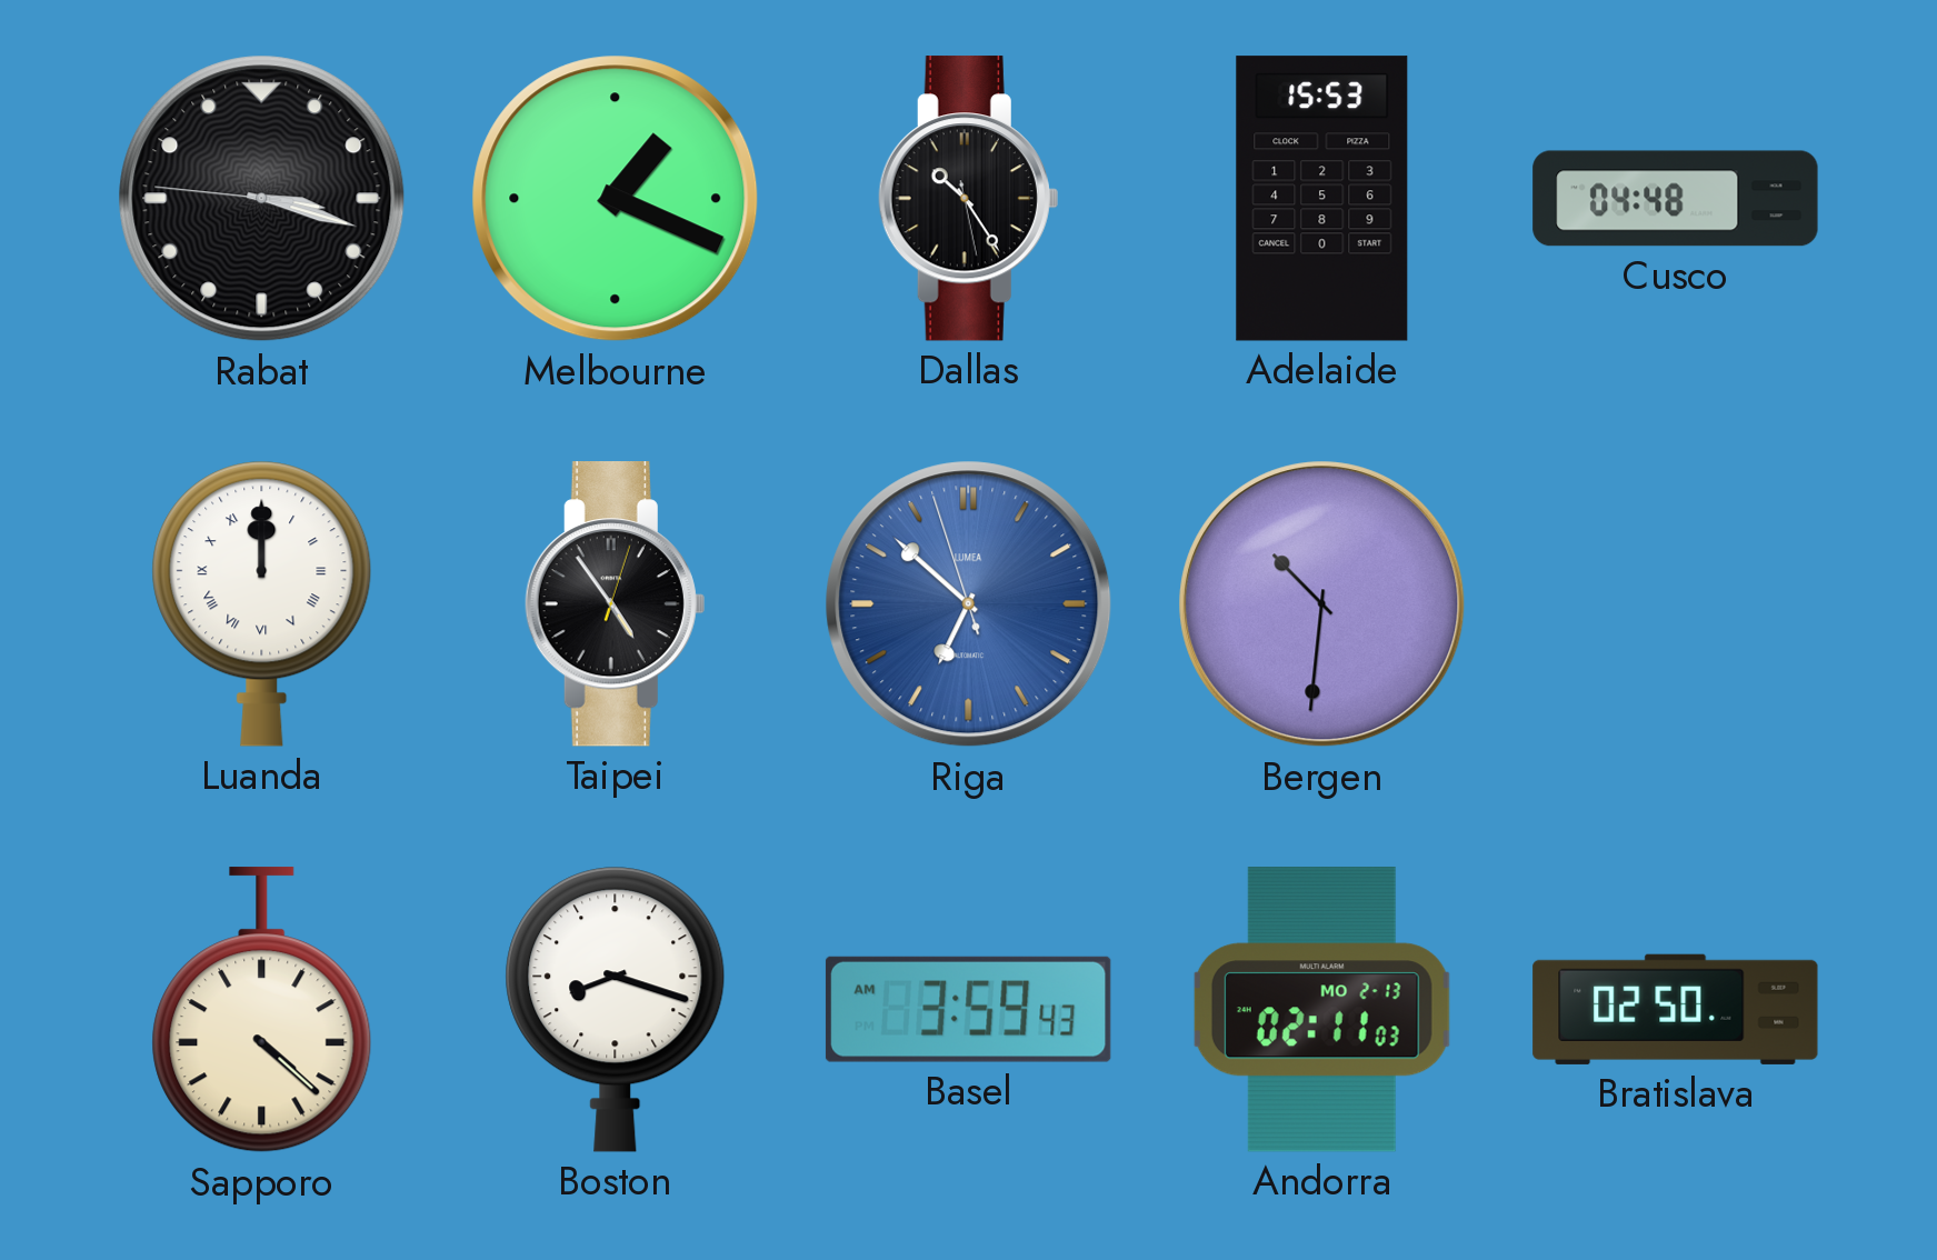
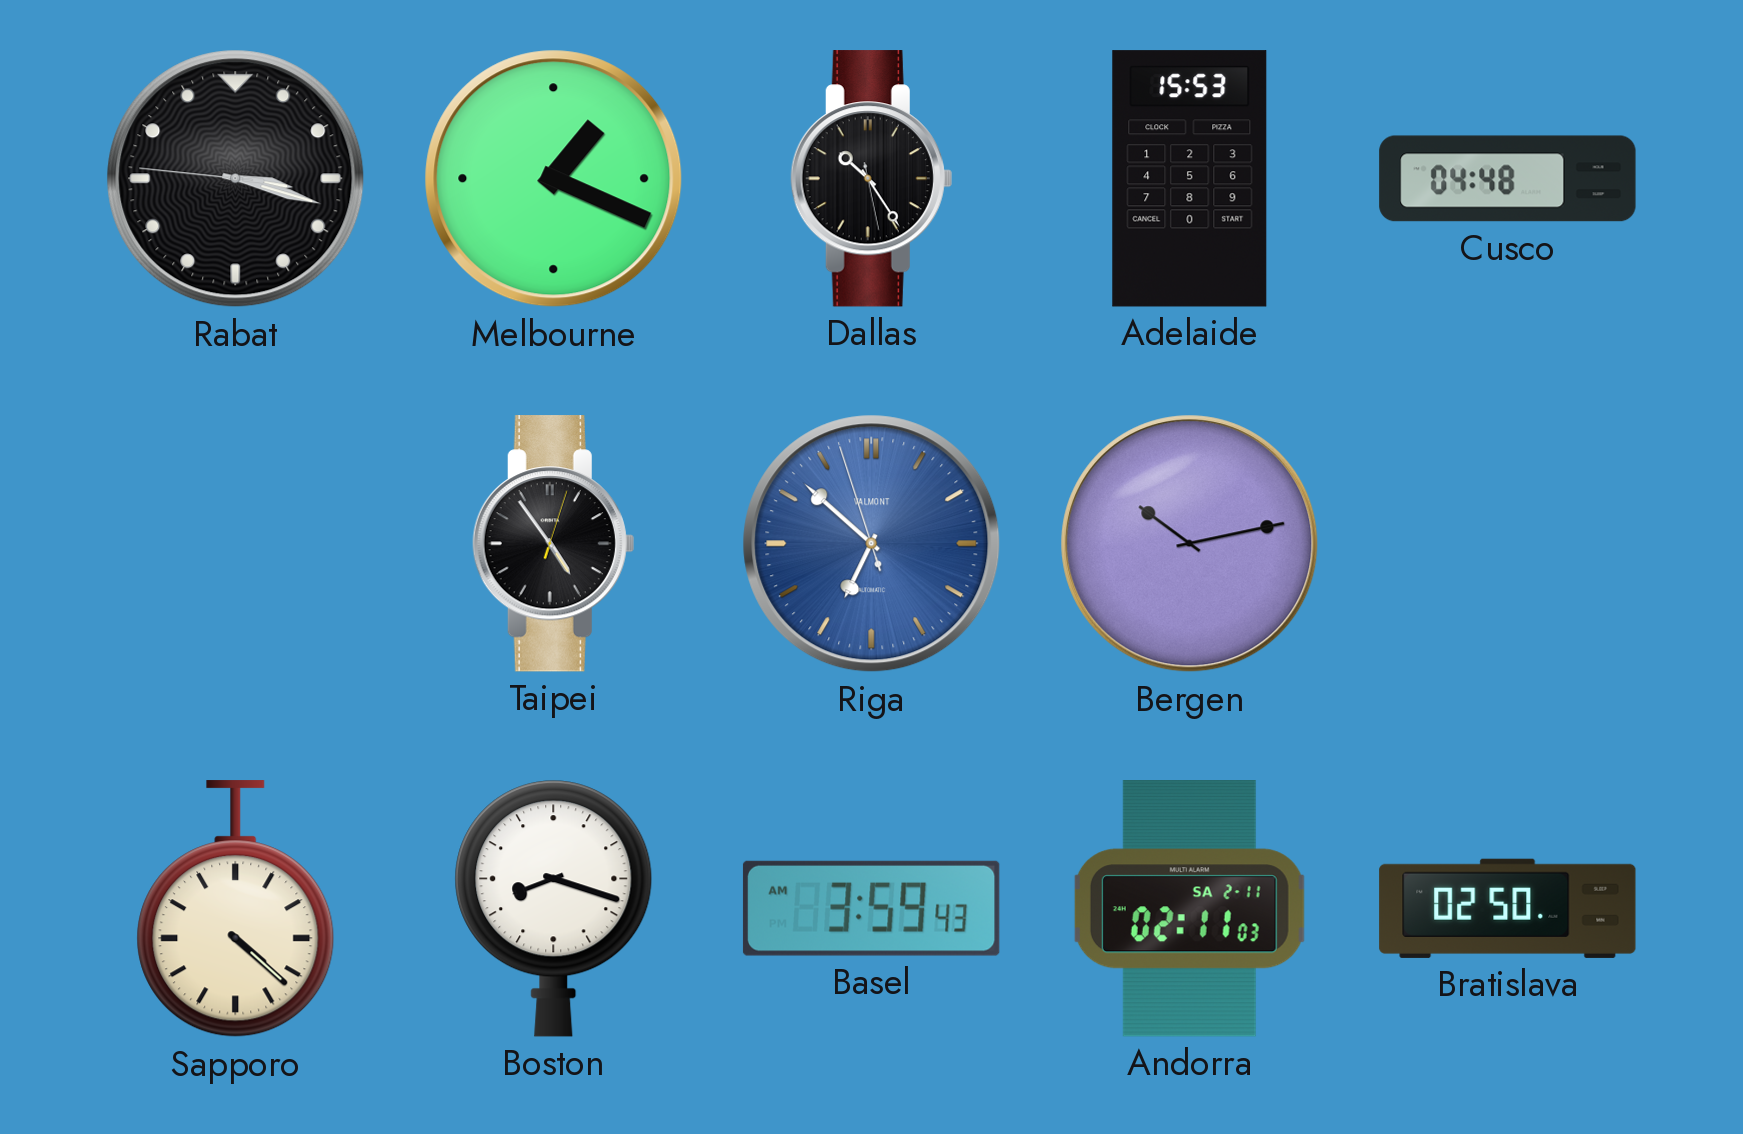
Luanda: 12:00 -> none
Riga brand: LUMEA -> VALMONT
Bergen: 10:31 -> 10:13
Andorra date: MO 2-13 -> SA 2-11
